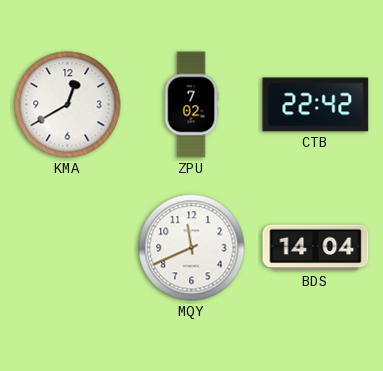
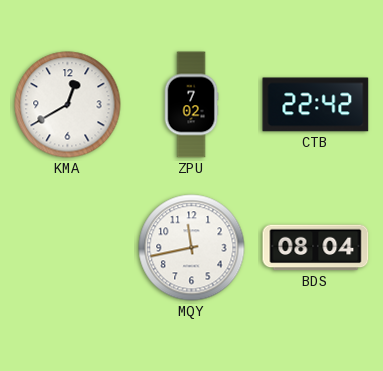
MQY: 11:41 -> 11:43
BDS: 14:04 -> 08:04
